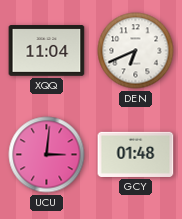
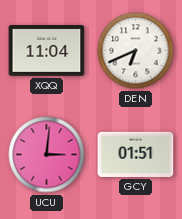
GCY: 01:48 -> 01:51
